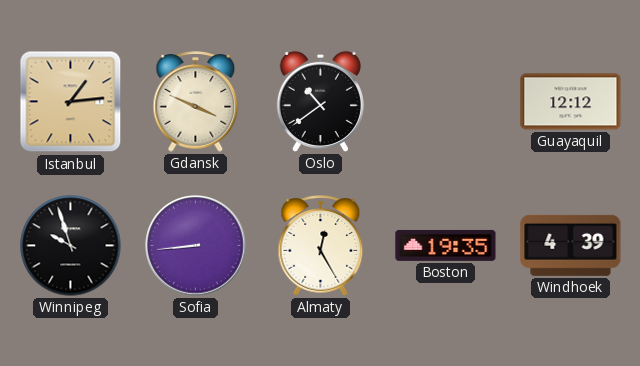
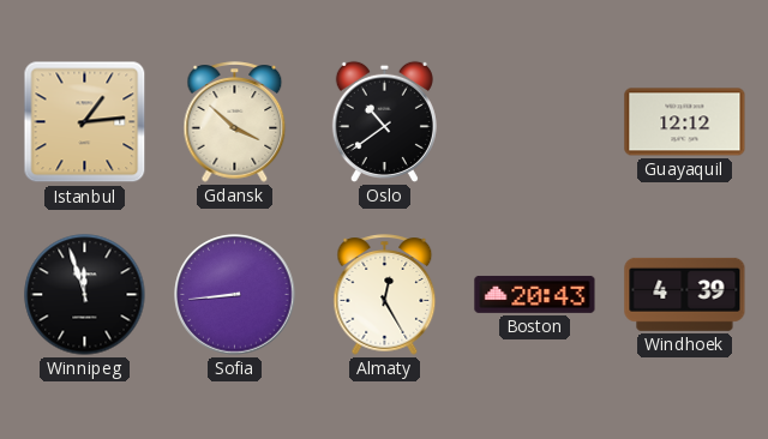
Gdansk: 3:49 -> 3:52
Winnipeg: 9:57 -> 11:57
Boston: 19:35 -> 20:43
